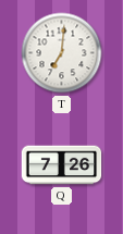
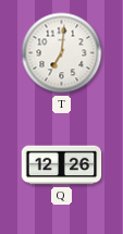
Q: 7:26 -> 12:26
